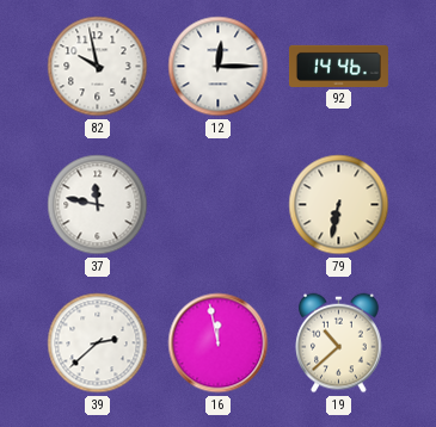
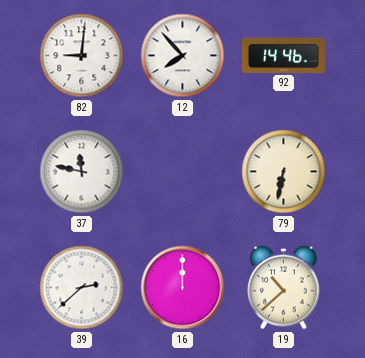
82: 9:58 -> 9:01
12: 12:15 -> 7:53
16: 11:58 -> 12:00
